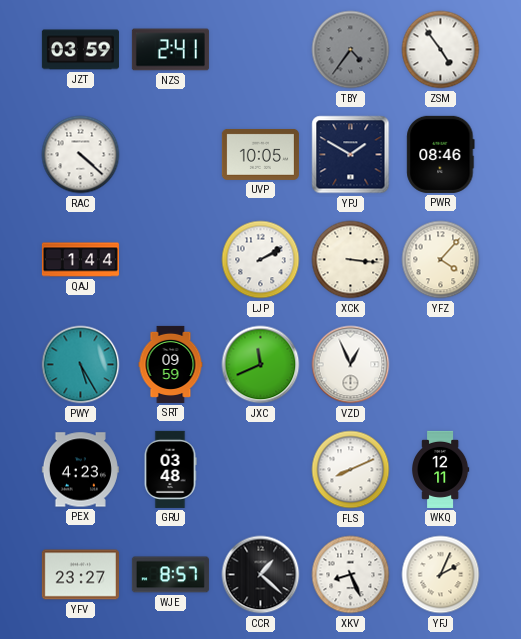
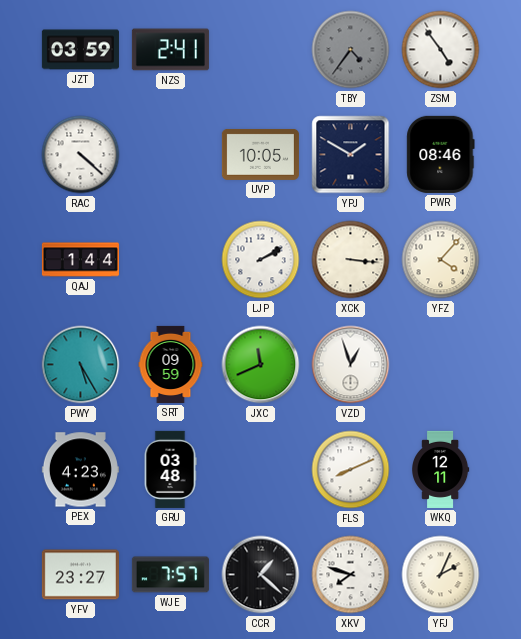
VZD: 12:56 -> 12:57
WJE: 8:57 -> 7:57
XKV: 8:26 -> 7:48
